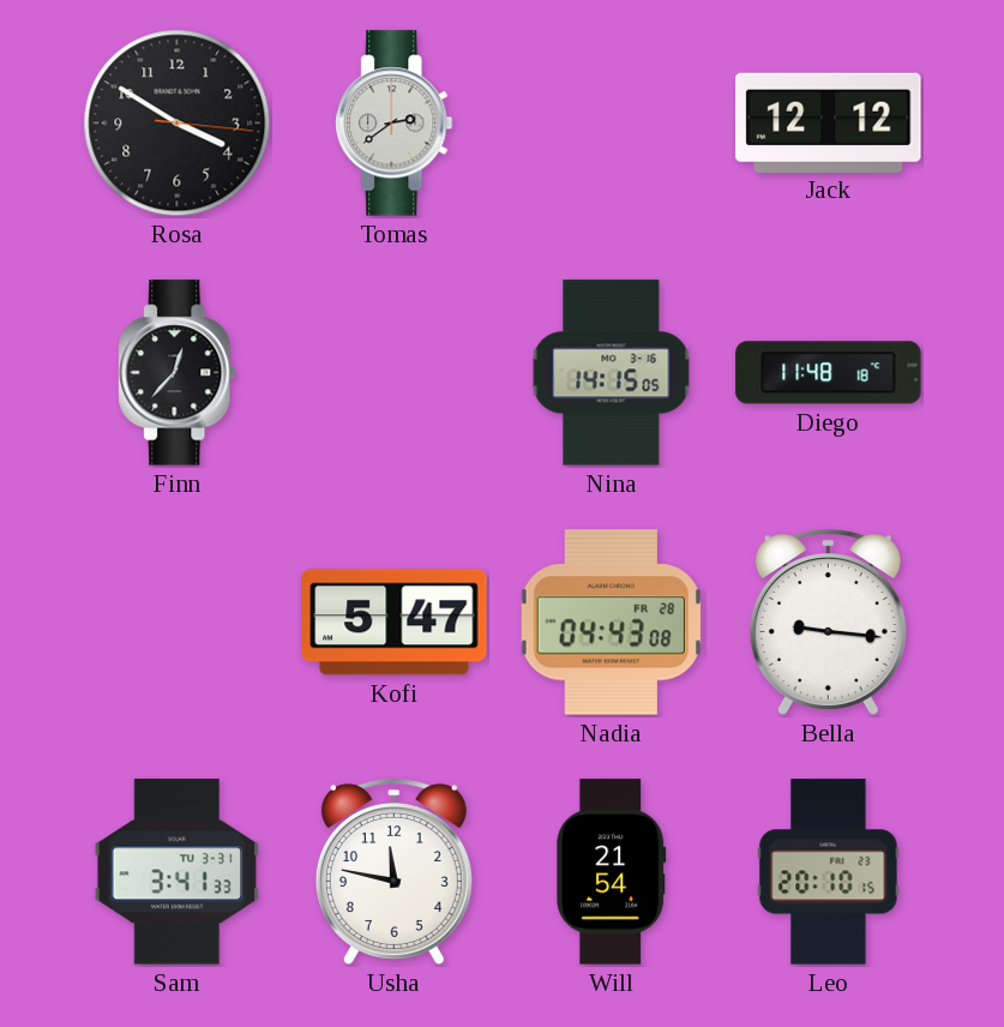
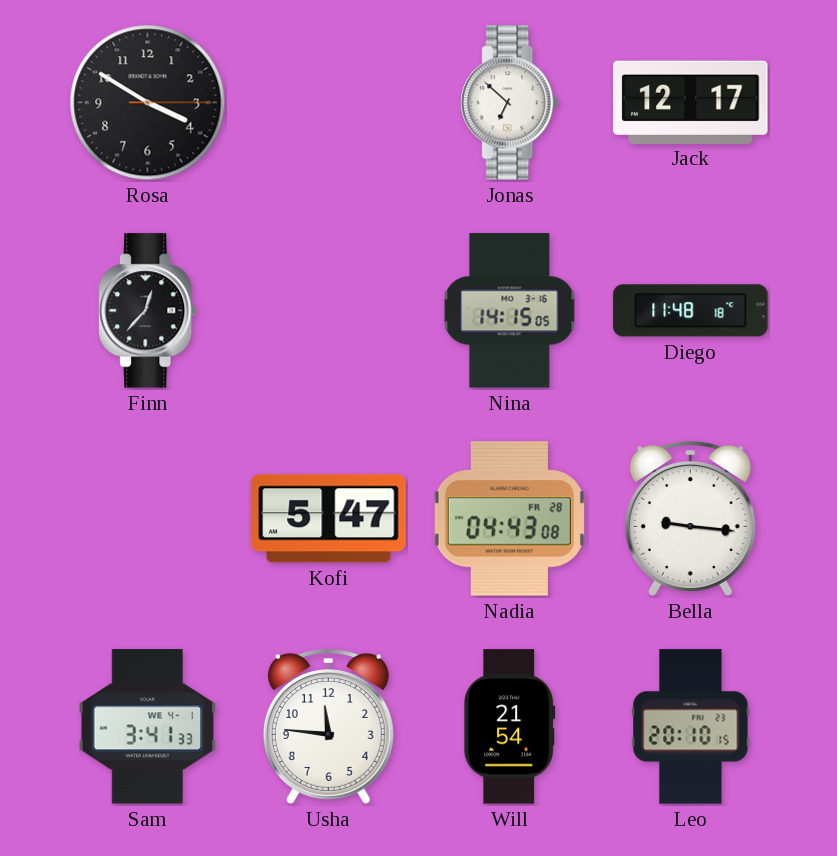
Rosa: 3:50:16 -> 3:50:15
Tomas: 2:39 -> none
Jonas: none -> 6:52
Jack: 12:12 -> 12:17
Sam date: TU 3-31 -> WE 4-1
Usha: 11:47 -> 11:46
